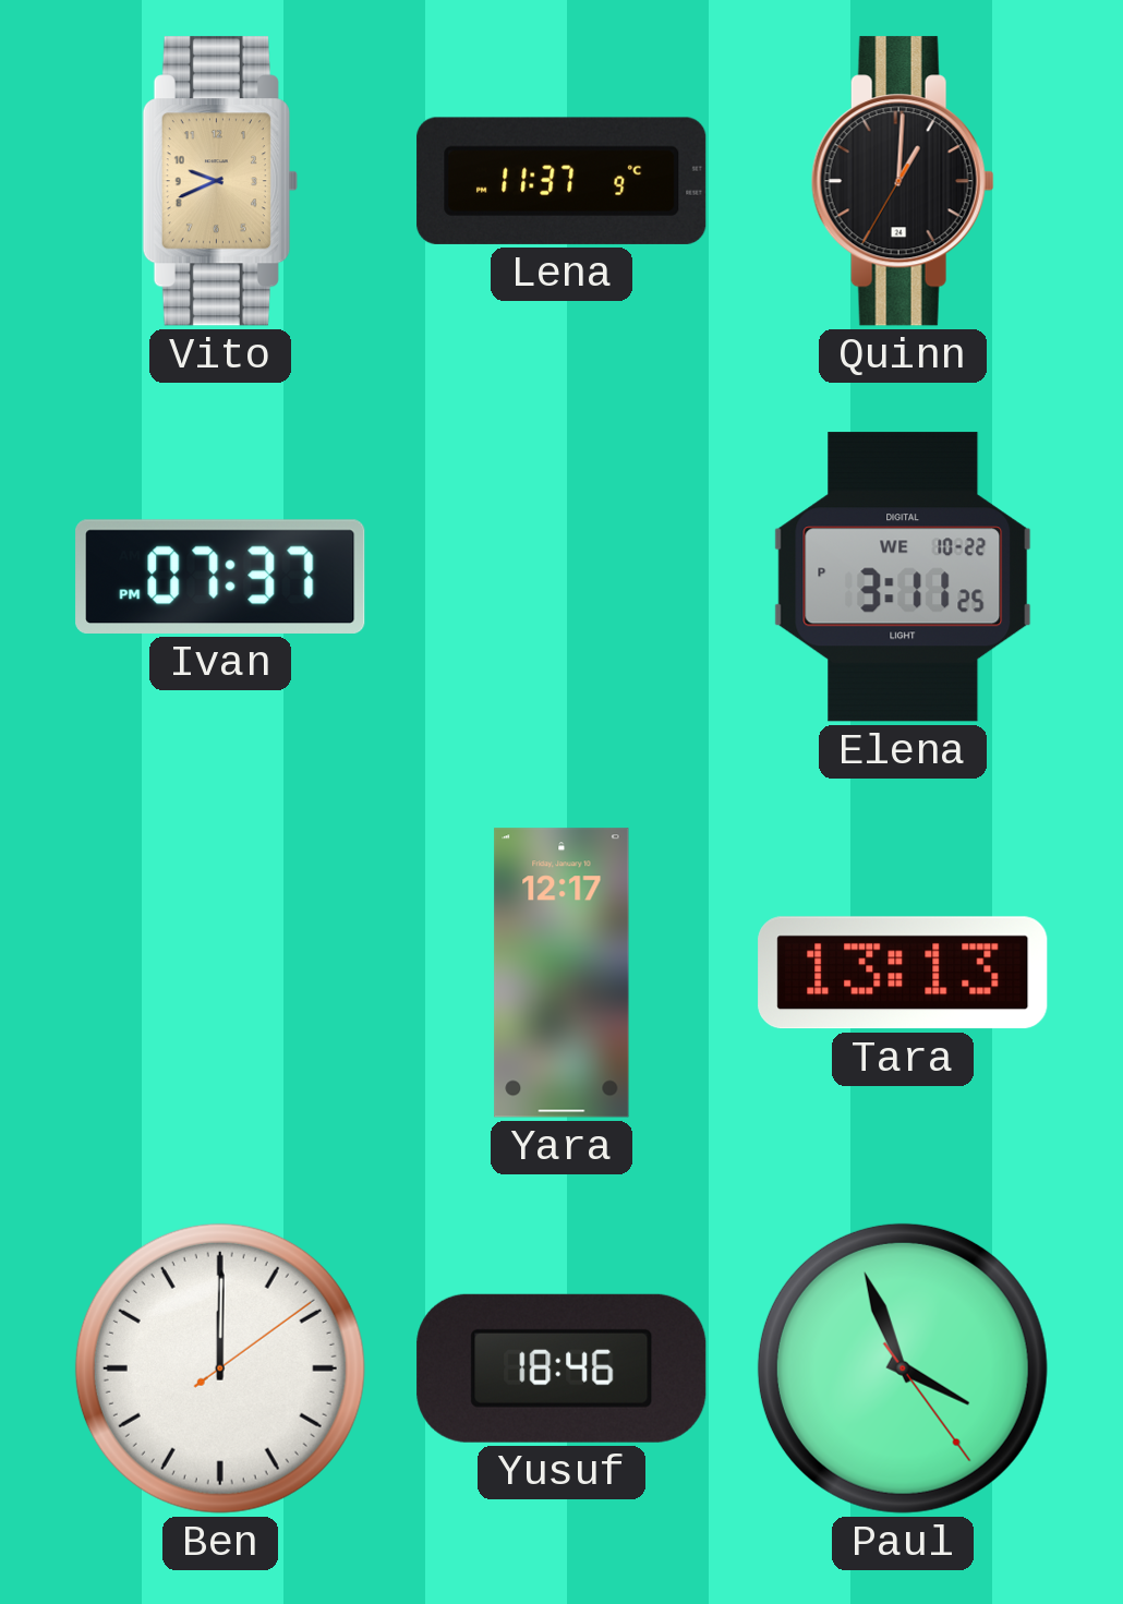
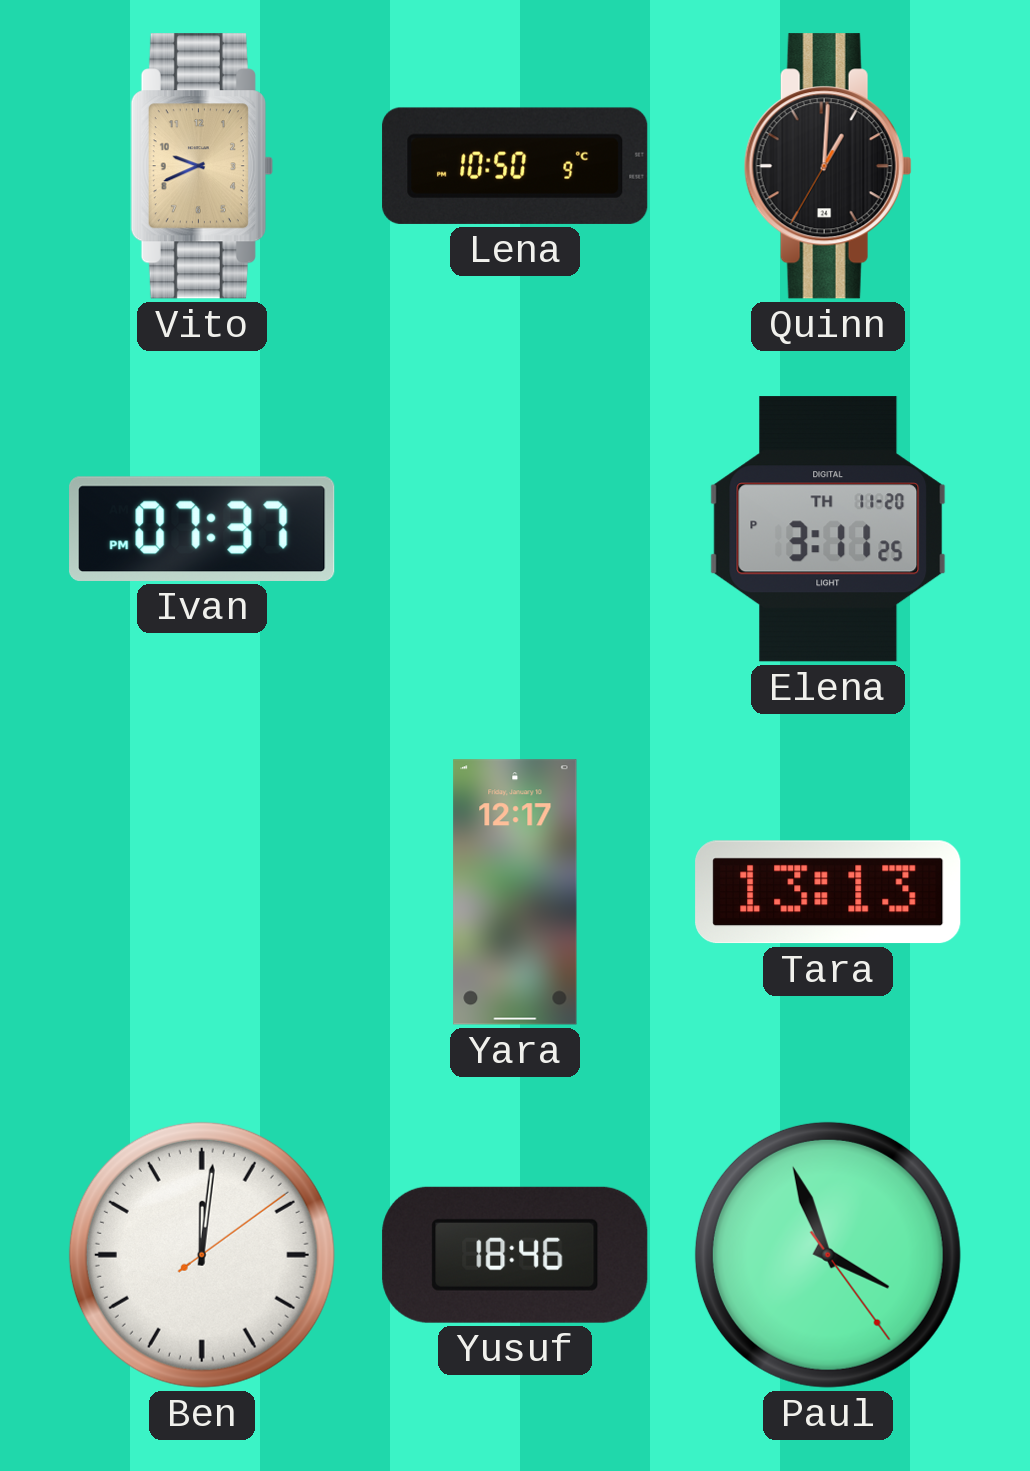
Lena: 11:37 -> 10:50
Elena date: WE 10-22 -> TH 11-20
Ben: 12:00 -> 12:01
